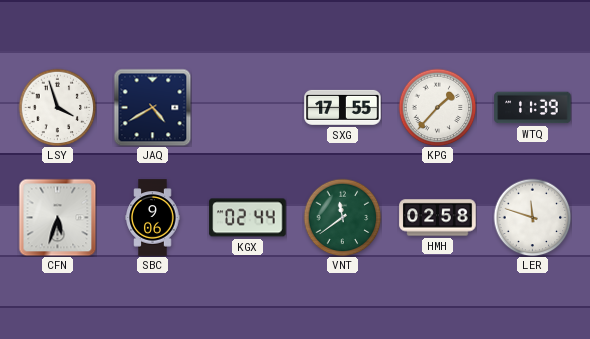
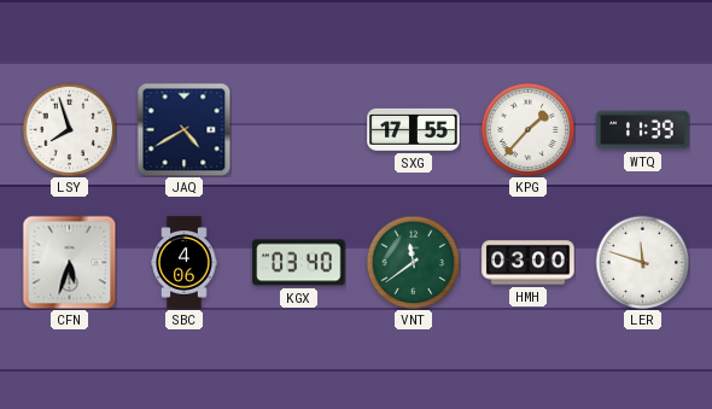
LSY: 3:57 -> 7:57
SBC: 9:06 -> 4:06
KGX: 02:44 -> 03:40
HMH: 02:58 -> 03:00
